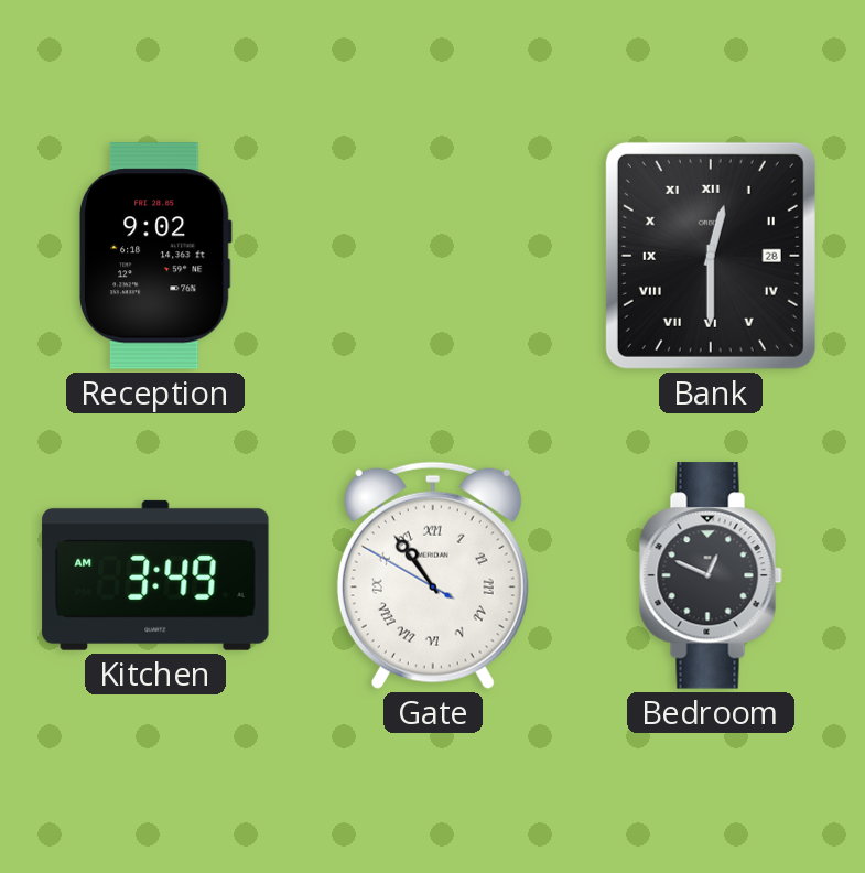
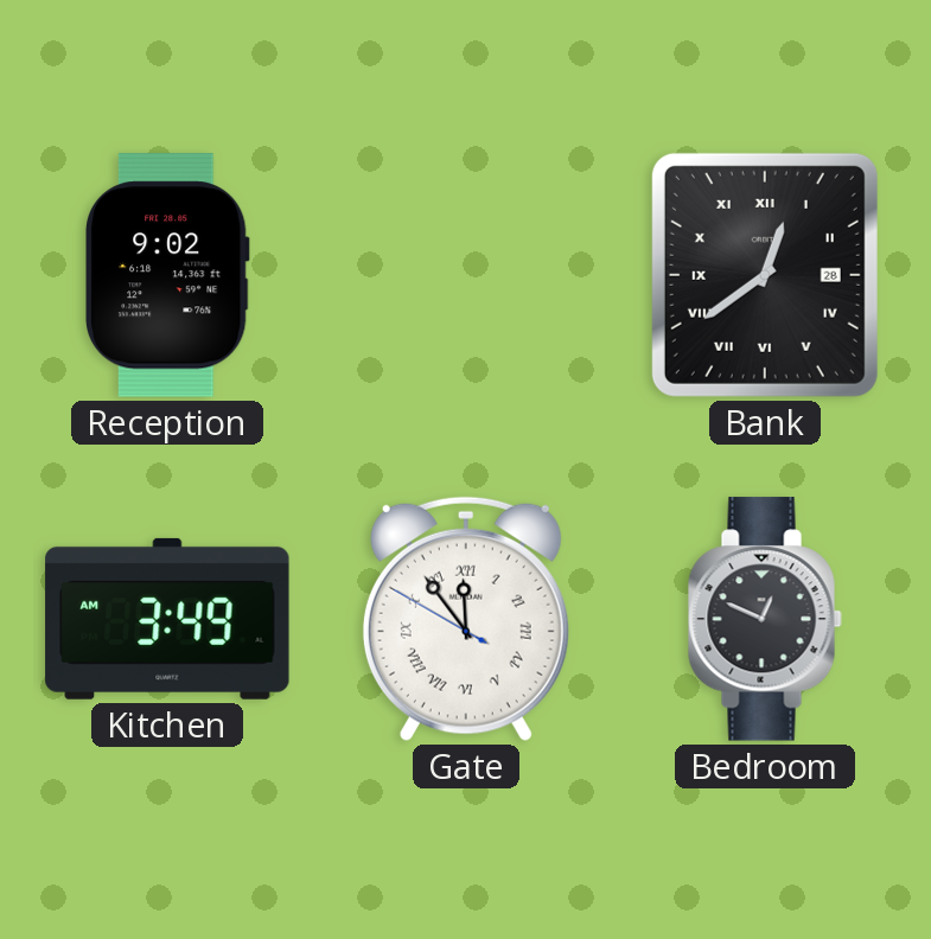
Bank: 12:30 -> 12:39
Gate: 10:53 -> 11:53
